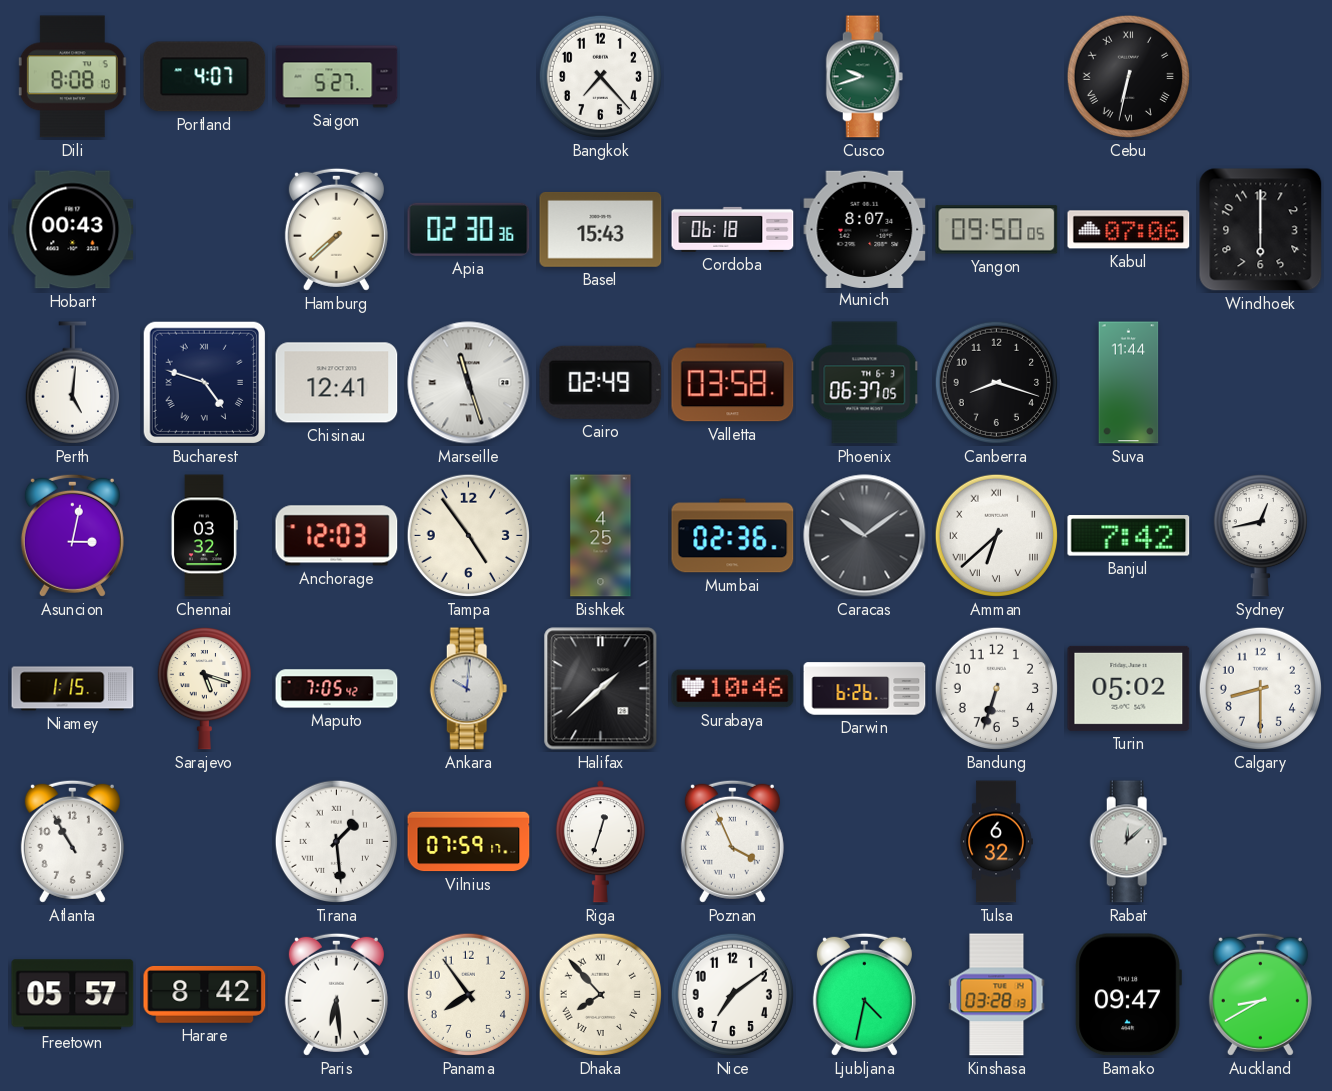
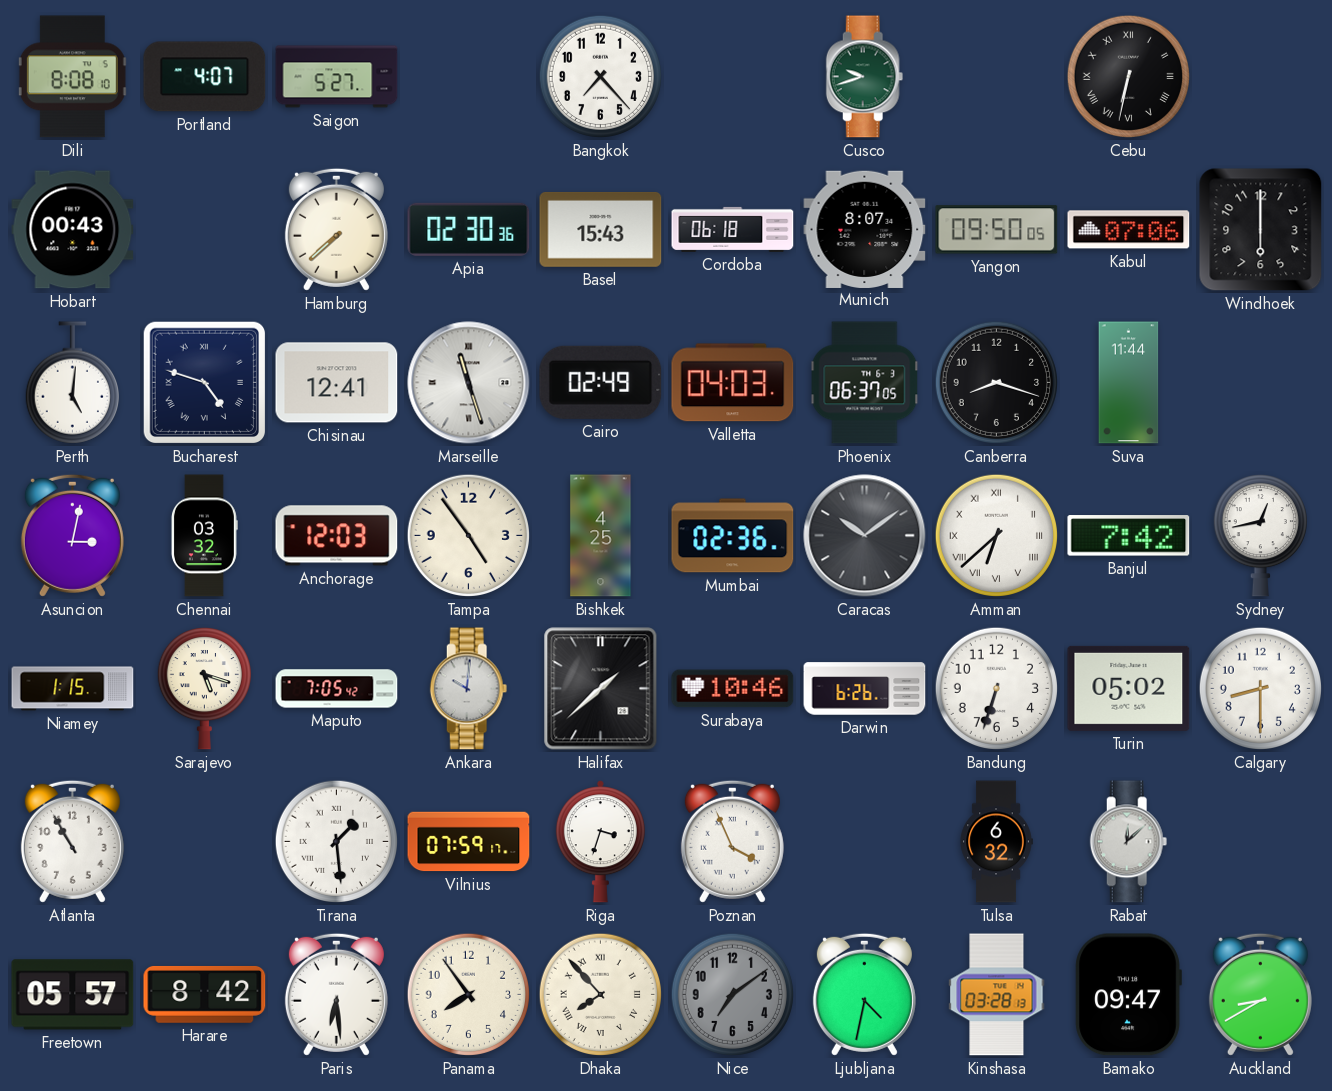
Valletta: 03:58 -> 04:03
Riga: 12:33 -> 3:33
Nice dial: white -> grey
